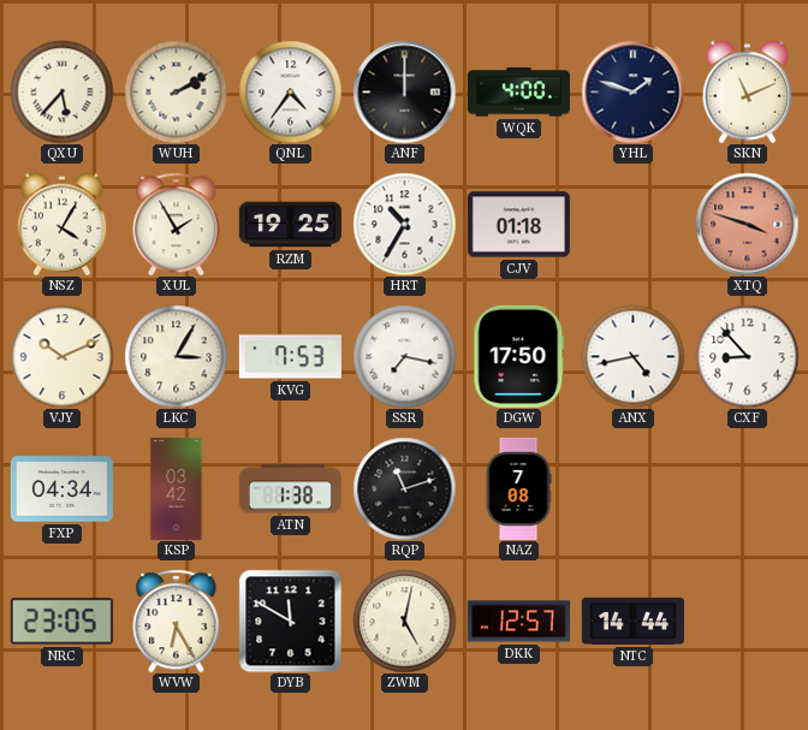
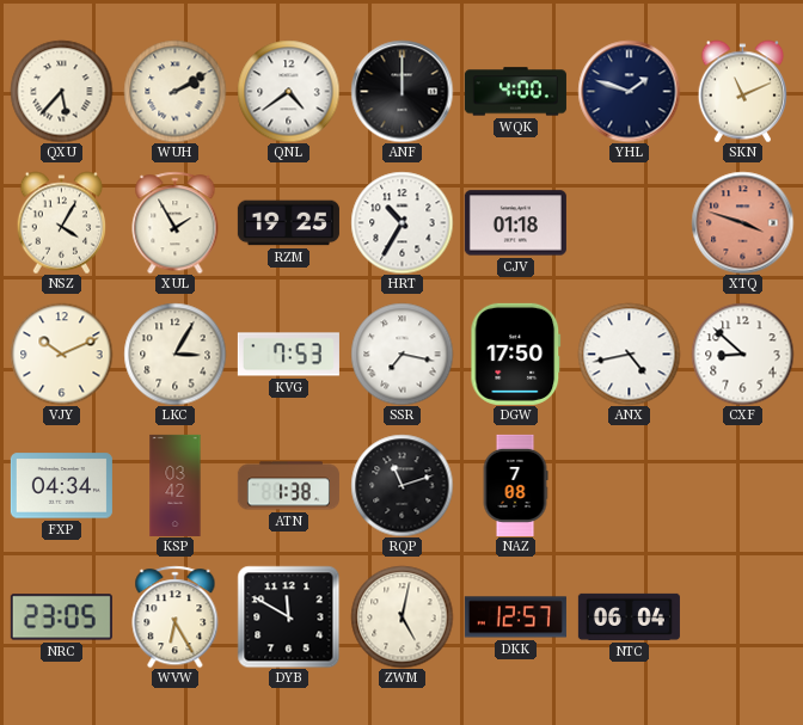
QNL: 4:36 -> 4:39
CXF: 8:53 -> 8:52
NTC: 14:44 -> 06:04
